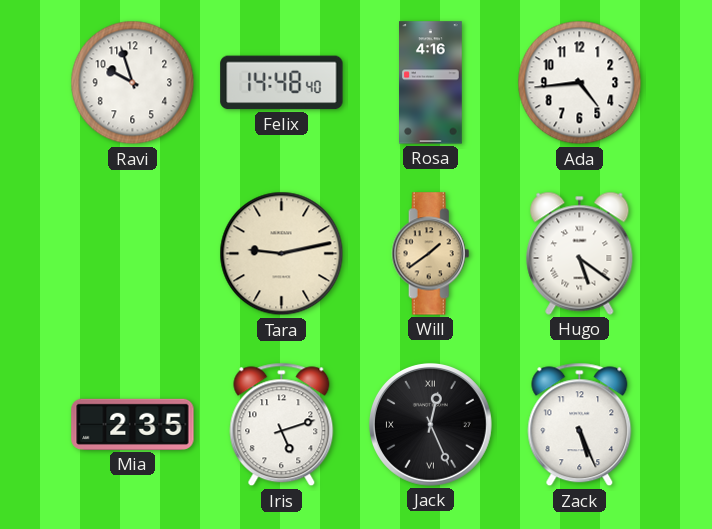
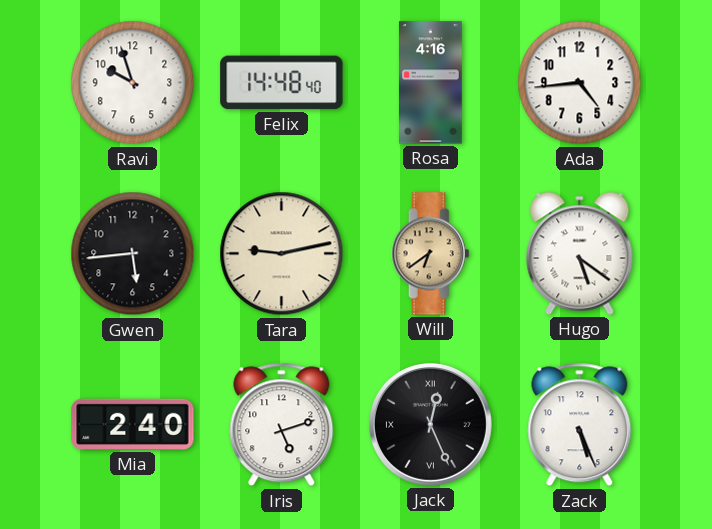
Gwen: none -> 5:44
Will: 1:39 -> 6:39
Mia: 2:35 -> 2:40
